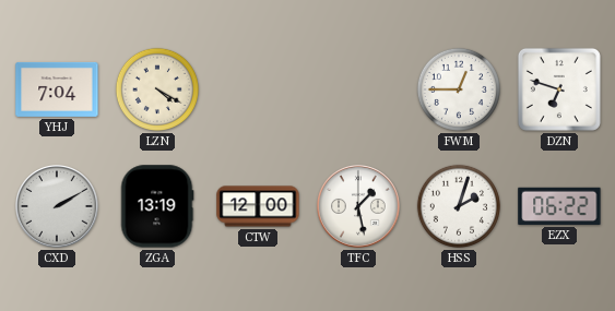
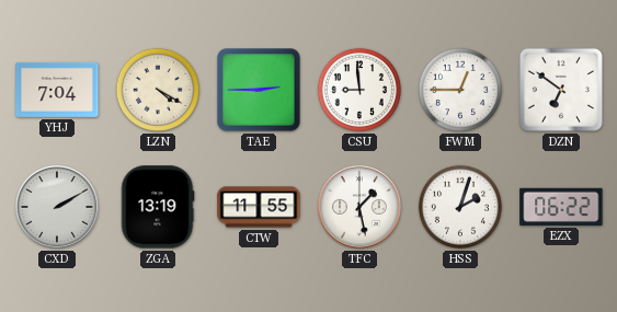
TAE: none -> 2:45
CSU: none -> 8:59
DZN: 6:48 -> 6:51
CTW: 12:00 -> 11:55
